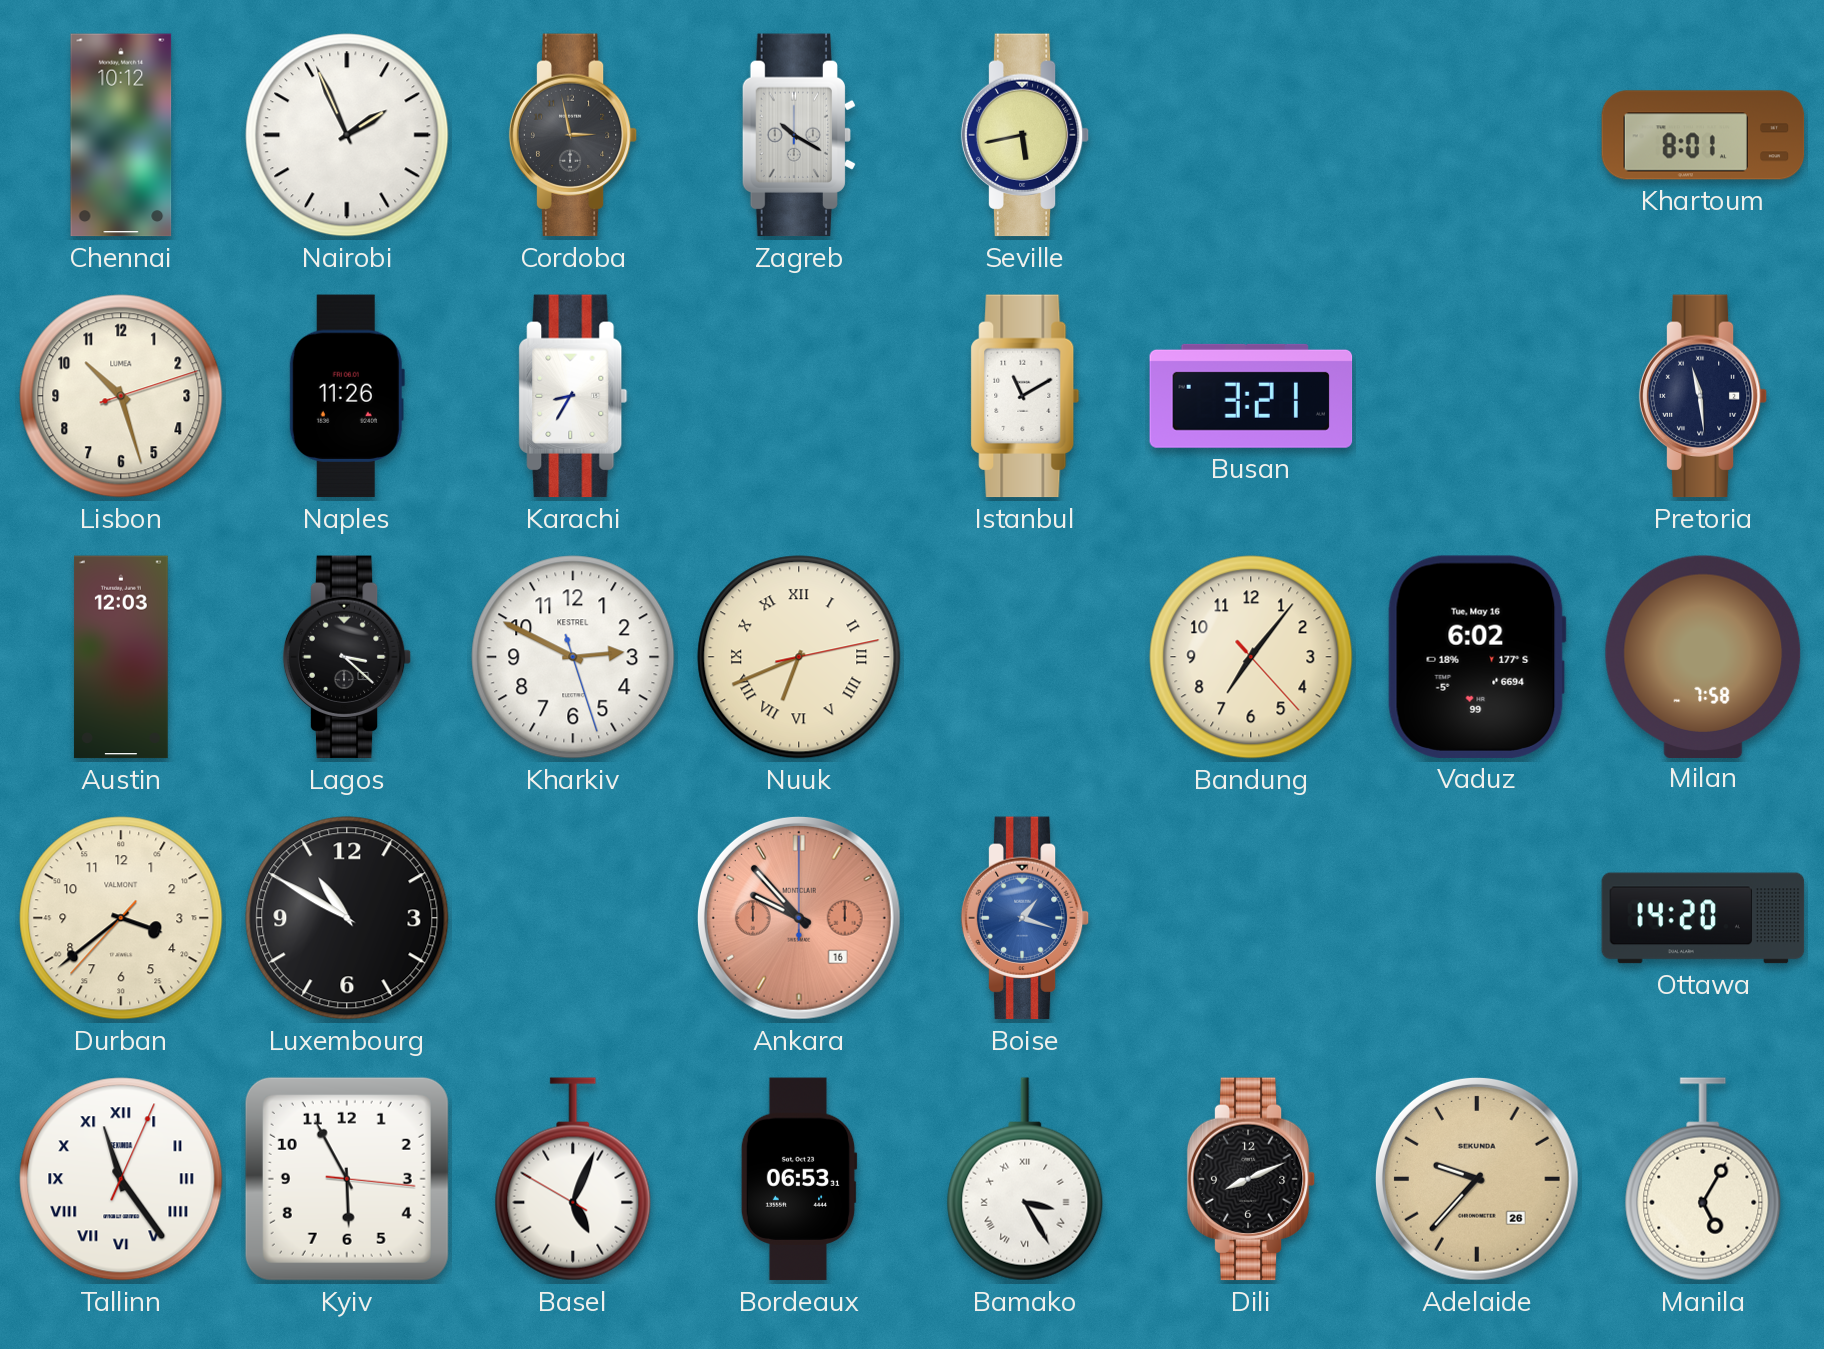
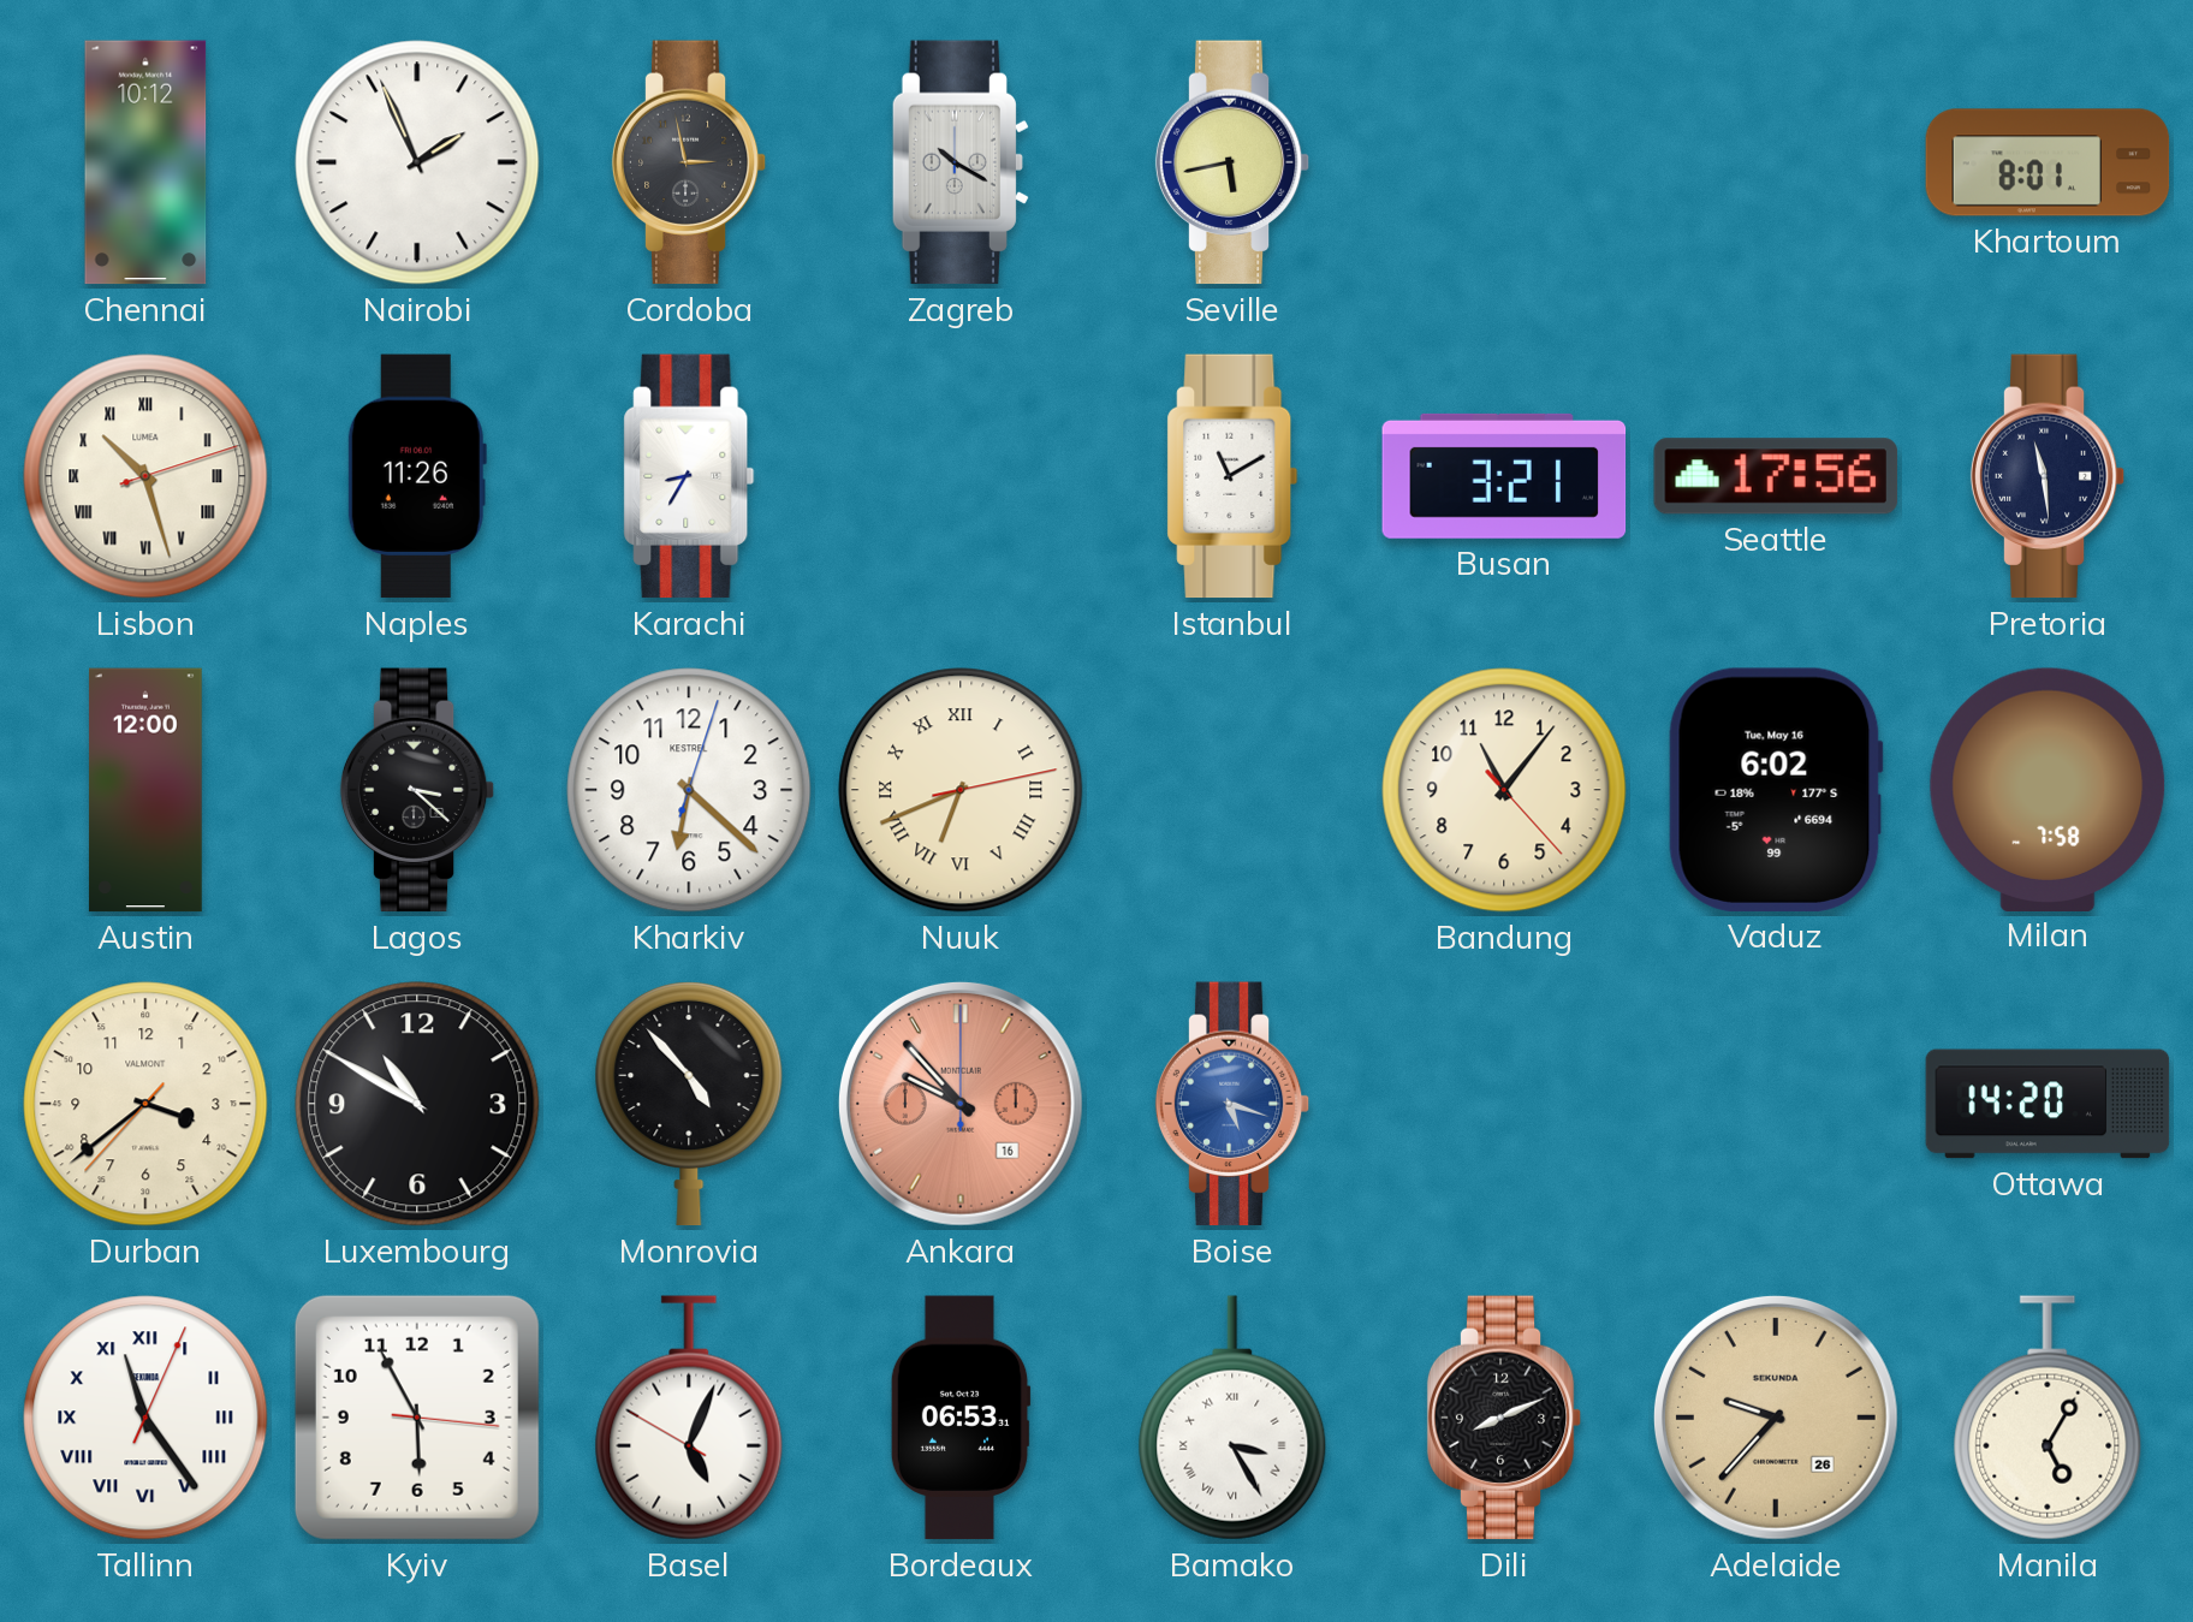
Lisbon numerals: Arabic -> Roman
Seattle: none -> 17:56
Austin: 12:03 -> 12:00
Kharkiv: 2:49 -> 6:22
Bandung: 7:06 -> 11:06
Monrovia: none -> 4:53
Boise: 1:18 -> 5:18
